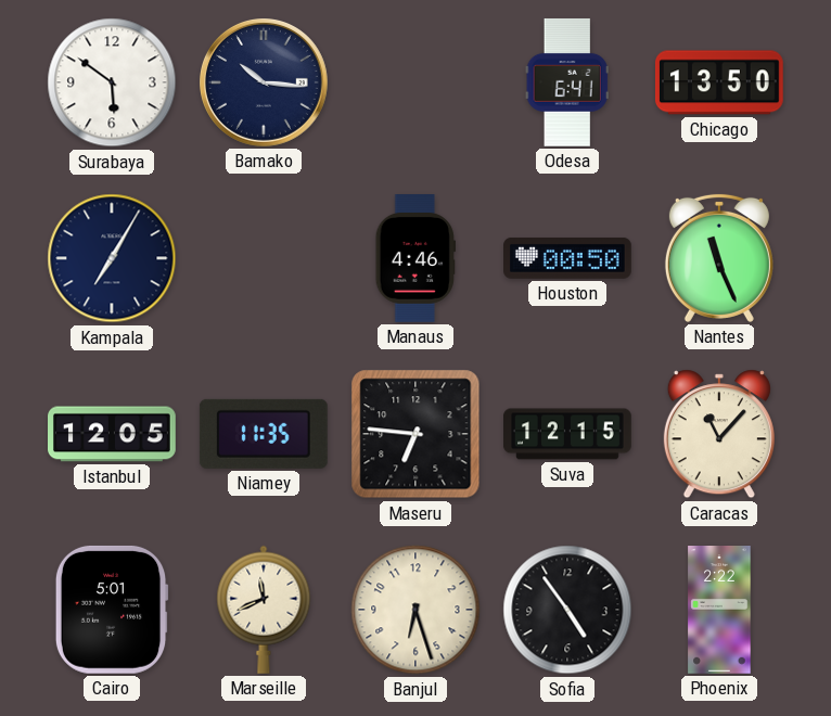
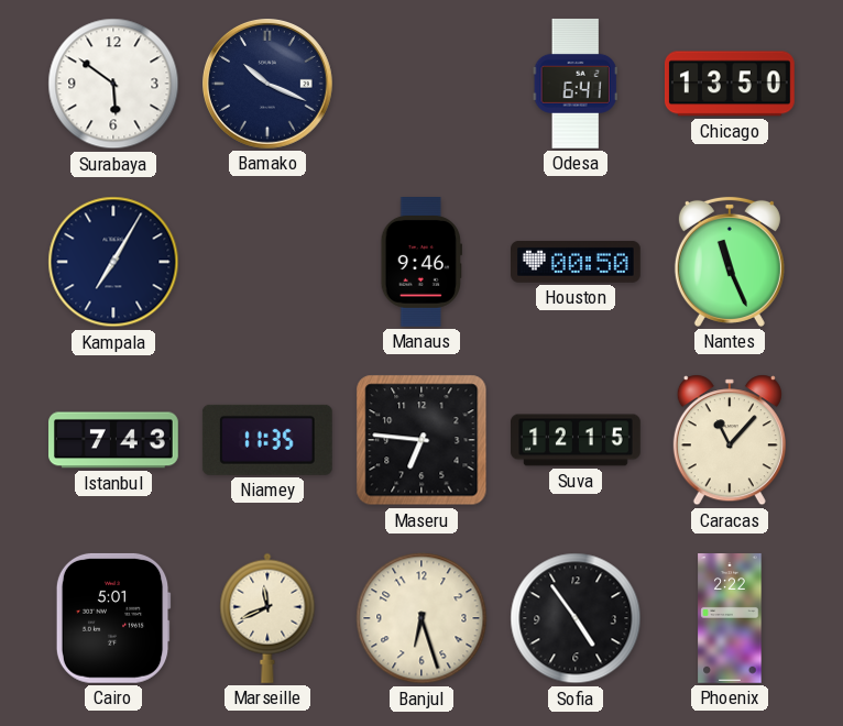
Bamako: 10:16 -> 10:19
Manaus: 4:46 -> 9:46
Istanbul: 12:05 -> 7:43
